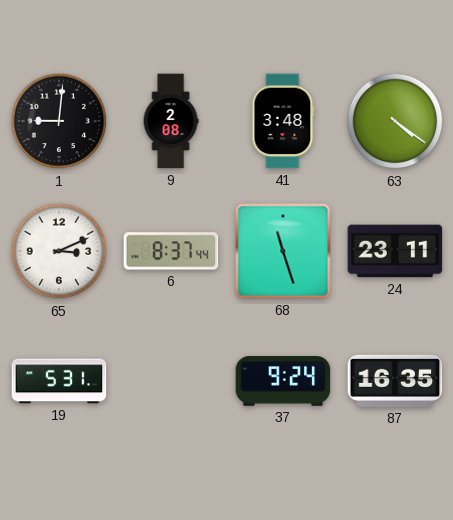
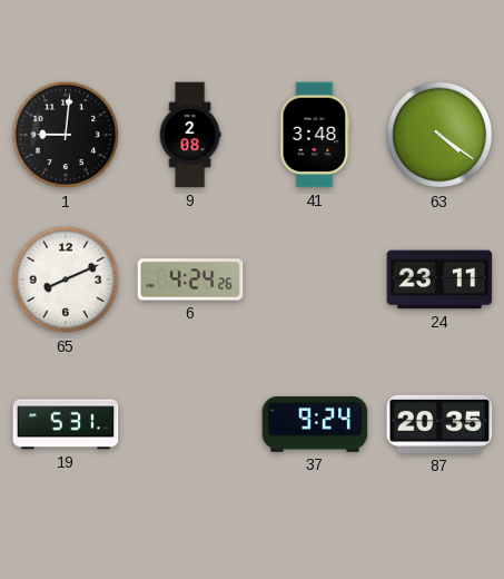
65: 3:11 -> 8:11
6: 8:37 -> 4:24
68: 11:27 -> none
87: 16:35 -> 20:35
